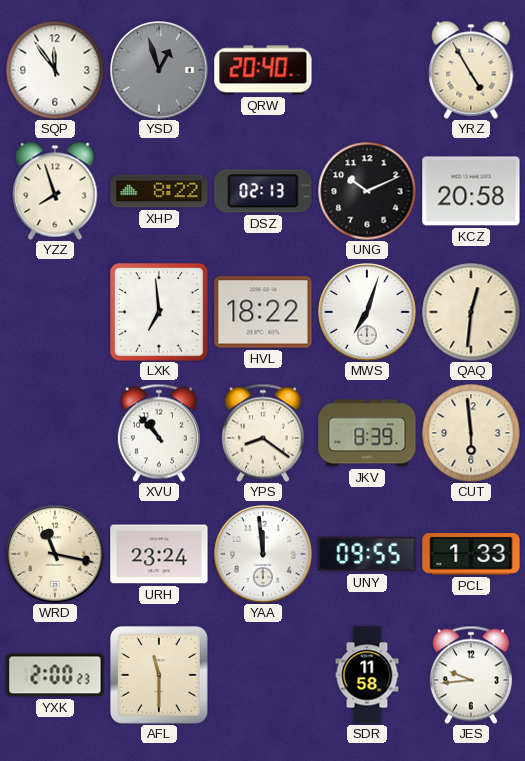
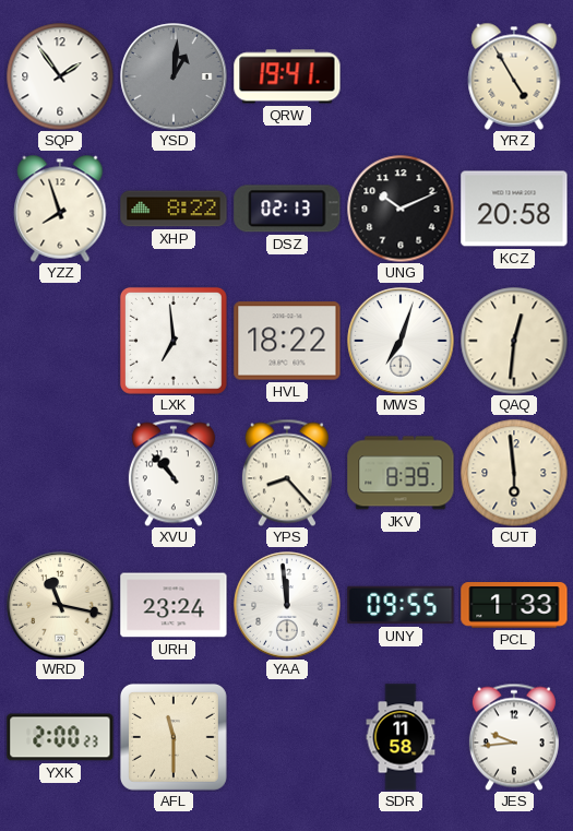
SQP: 11:54 -> 1:54
YSD: 12:57 -> 1:01
QRW: 20:40 -> 19:41
YPS: 8:21 -> 8:23
